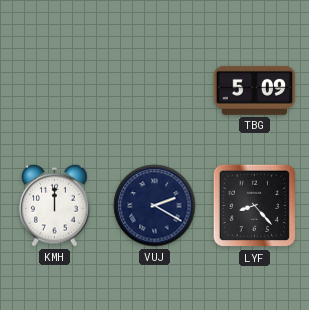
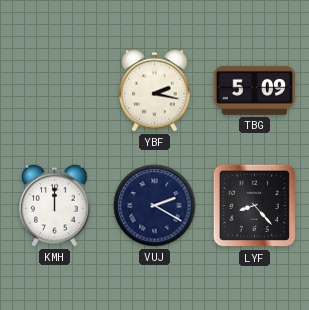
YBF: none -> 2:17
